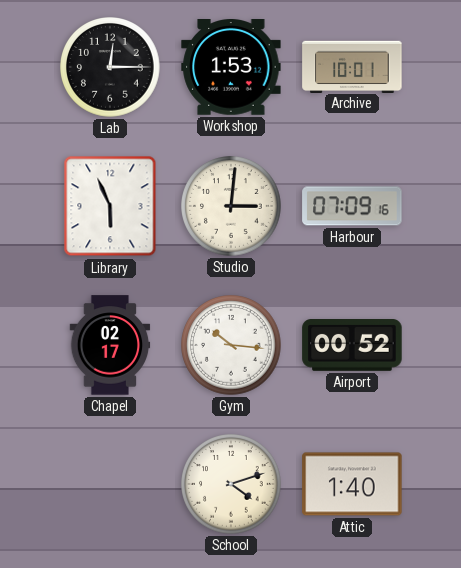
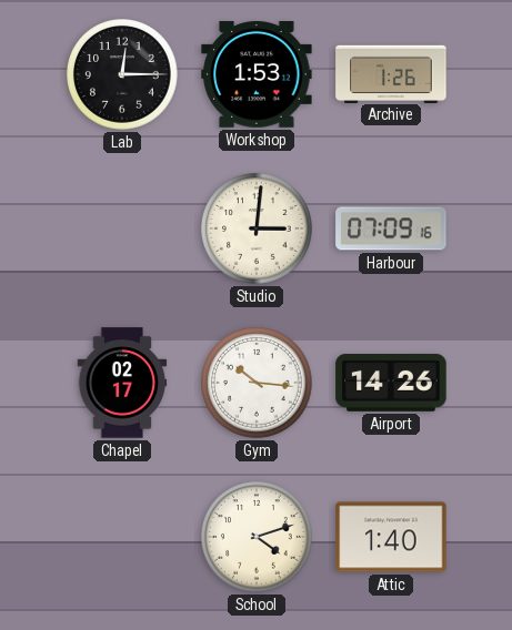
Archive: 10:01 -> 1:26
Library: 5:56 -> none
Airport: 00:52 -> 14:26
